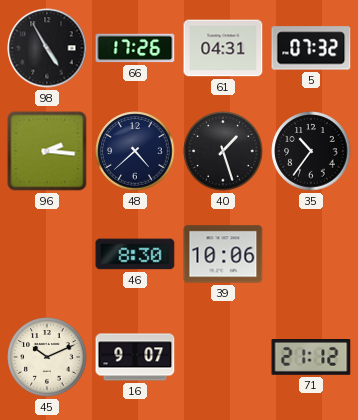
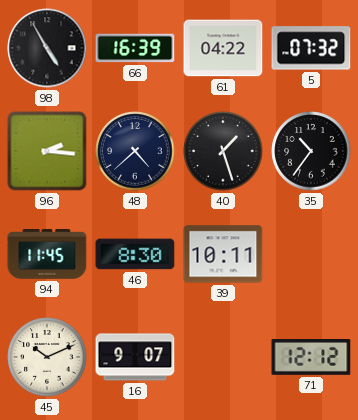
66: 17:26 -> 16:39
61: 04:31 -> 04:22
94: none -> 11:45
39: 10:06 -> 10:11
71: 21:12 -> 12:12
